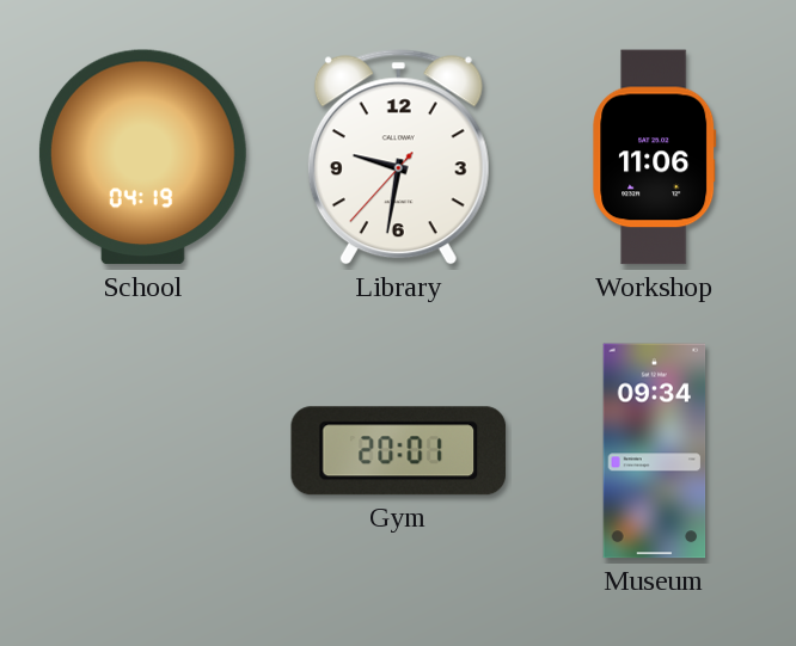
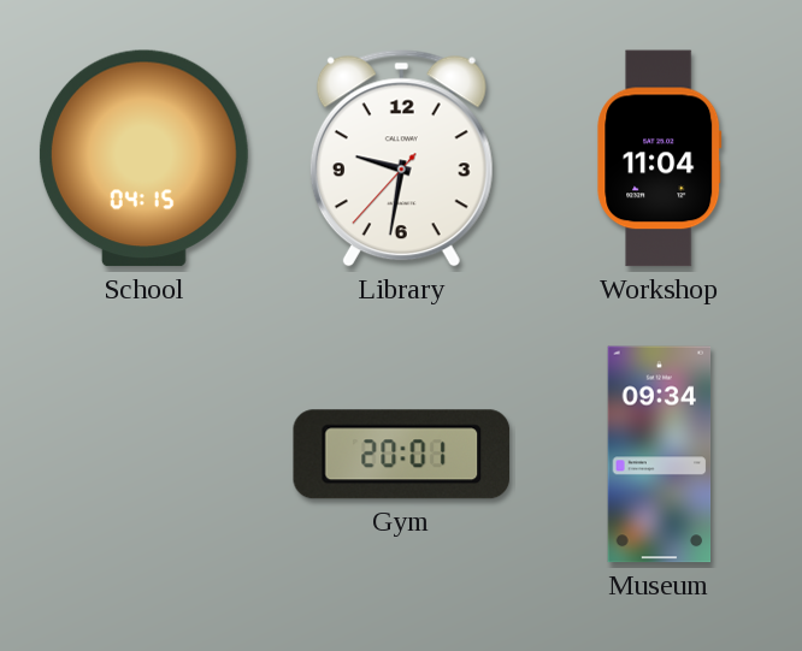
School: 04:19 -> 04:15
Workshop: 11:06 -> 11:04
